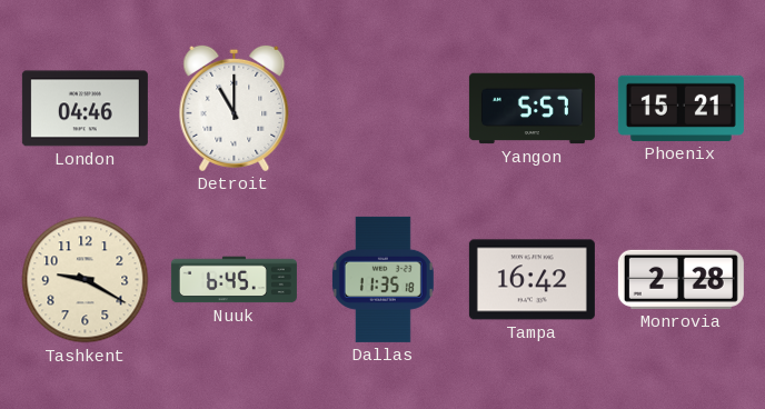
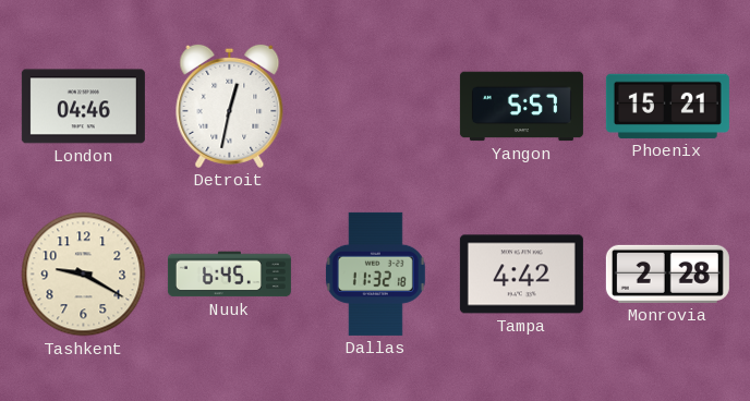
Detroit: 11:00 -> 12:32
Dallas: 11:35 -> 11:32
Tampa: 16:42 -> 4:42
